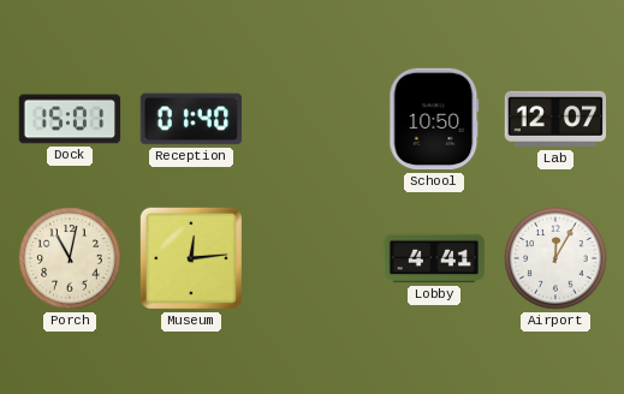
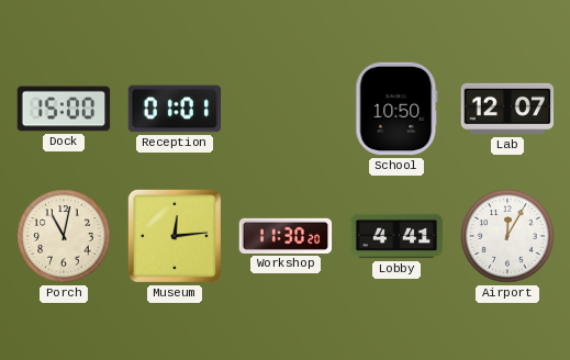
Dock: 15:01 -> 15:00
Reception: 01:40 -> 01:01
Workshop: none -> 11:30
